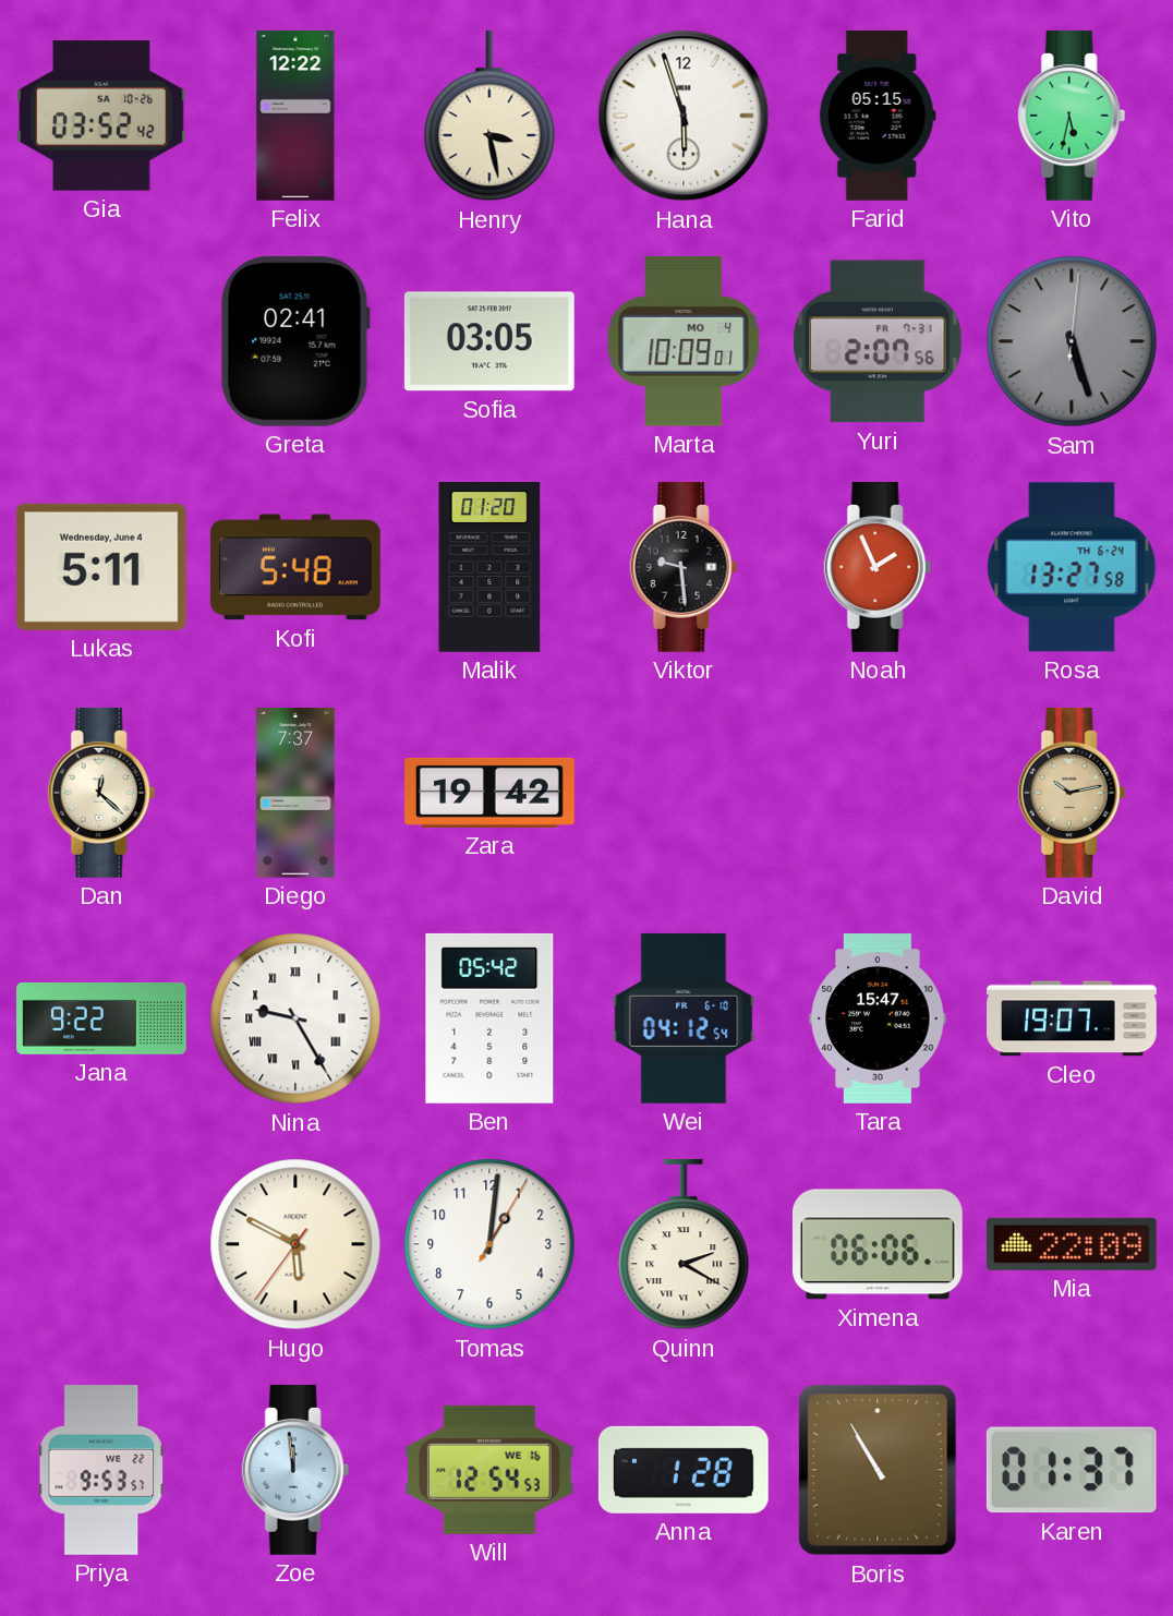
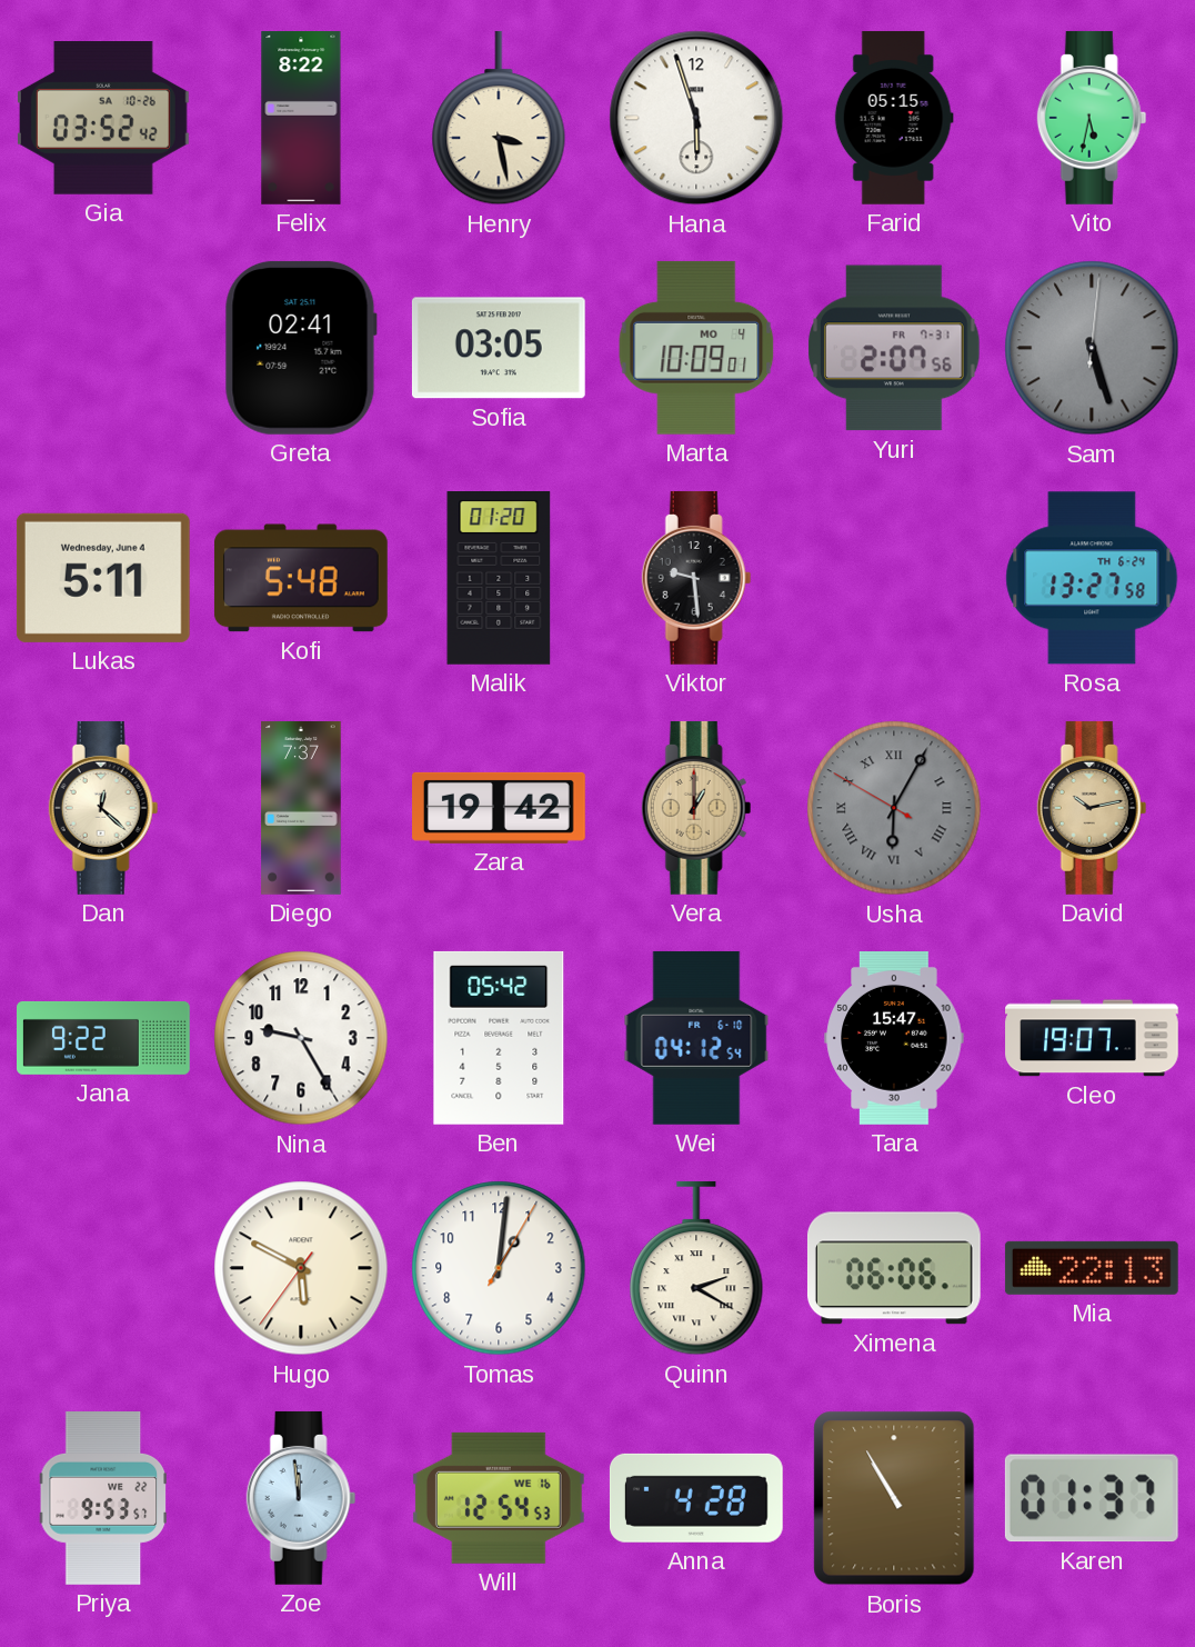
Felix: 12:22 -> 8:22
Noah: 1:56 -> none
Vera: none -> 1:00
Usha: none -> 6:04
Nina numerals: Roman -> Arabic
Mia: 22:09 -> 22:13
Anna: 1:28 -> 4:28
